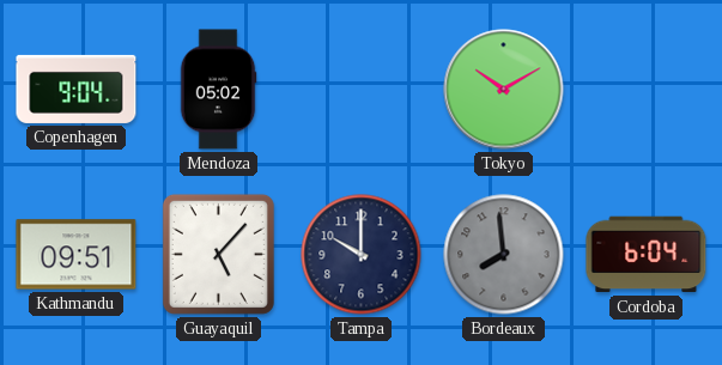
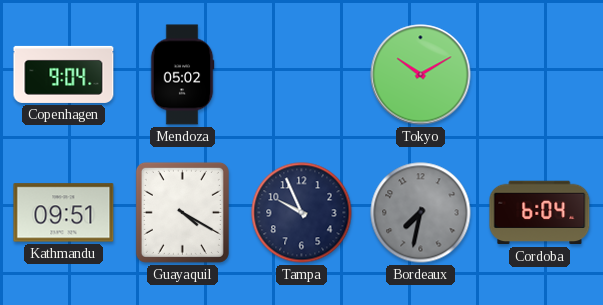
Guayaquil: 5:07 -> 4:20
Tampa: 10:00 -> 9:56
Bordeaux: 7:59 -> 7:32
